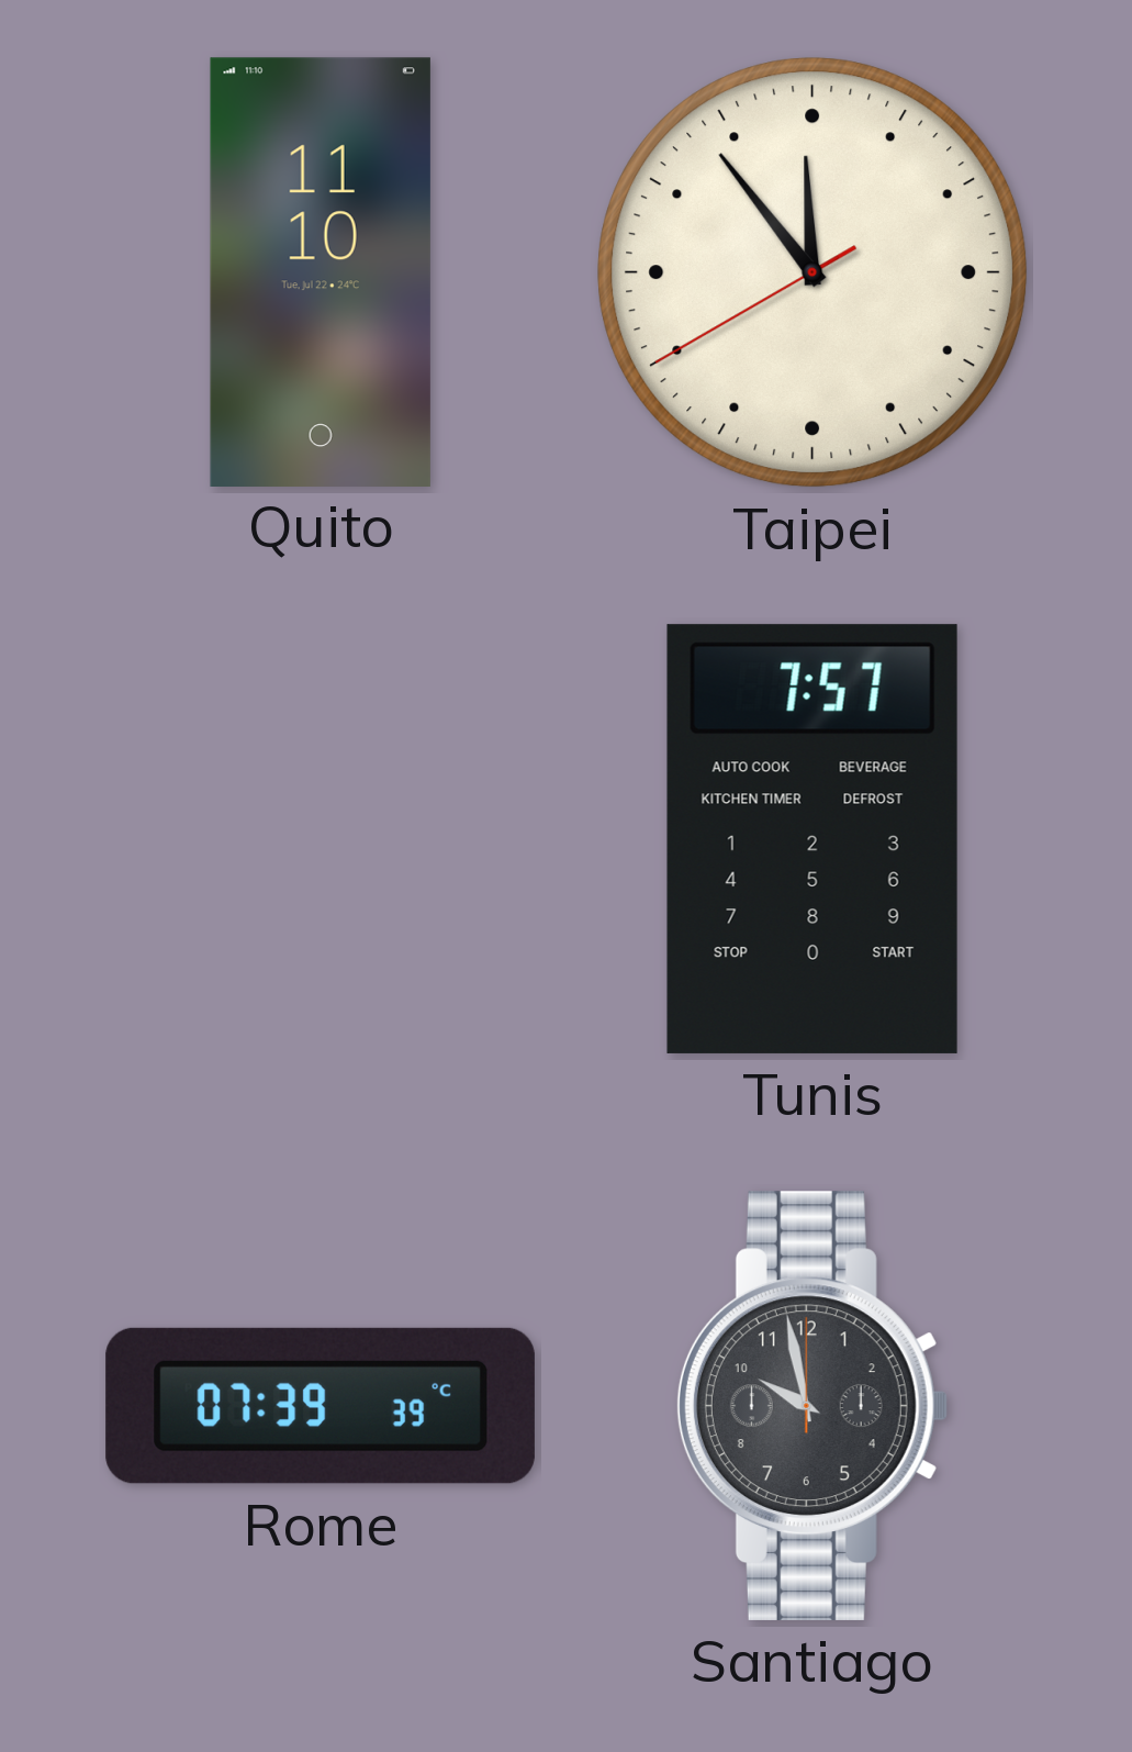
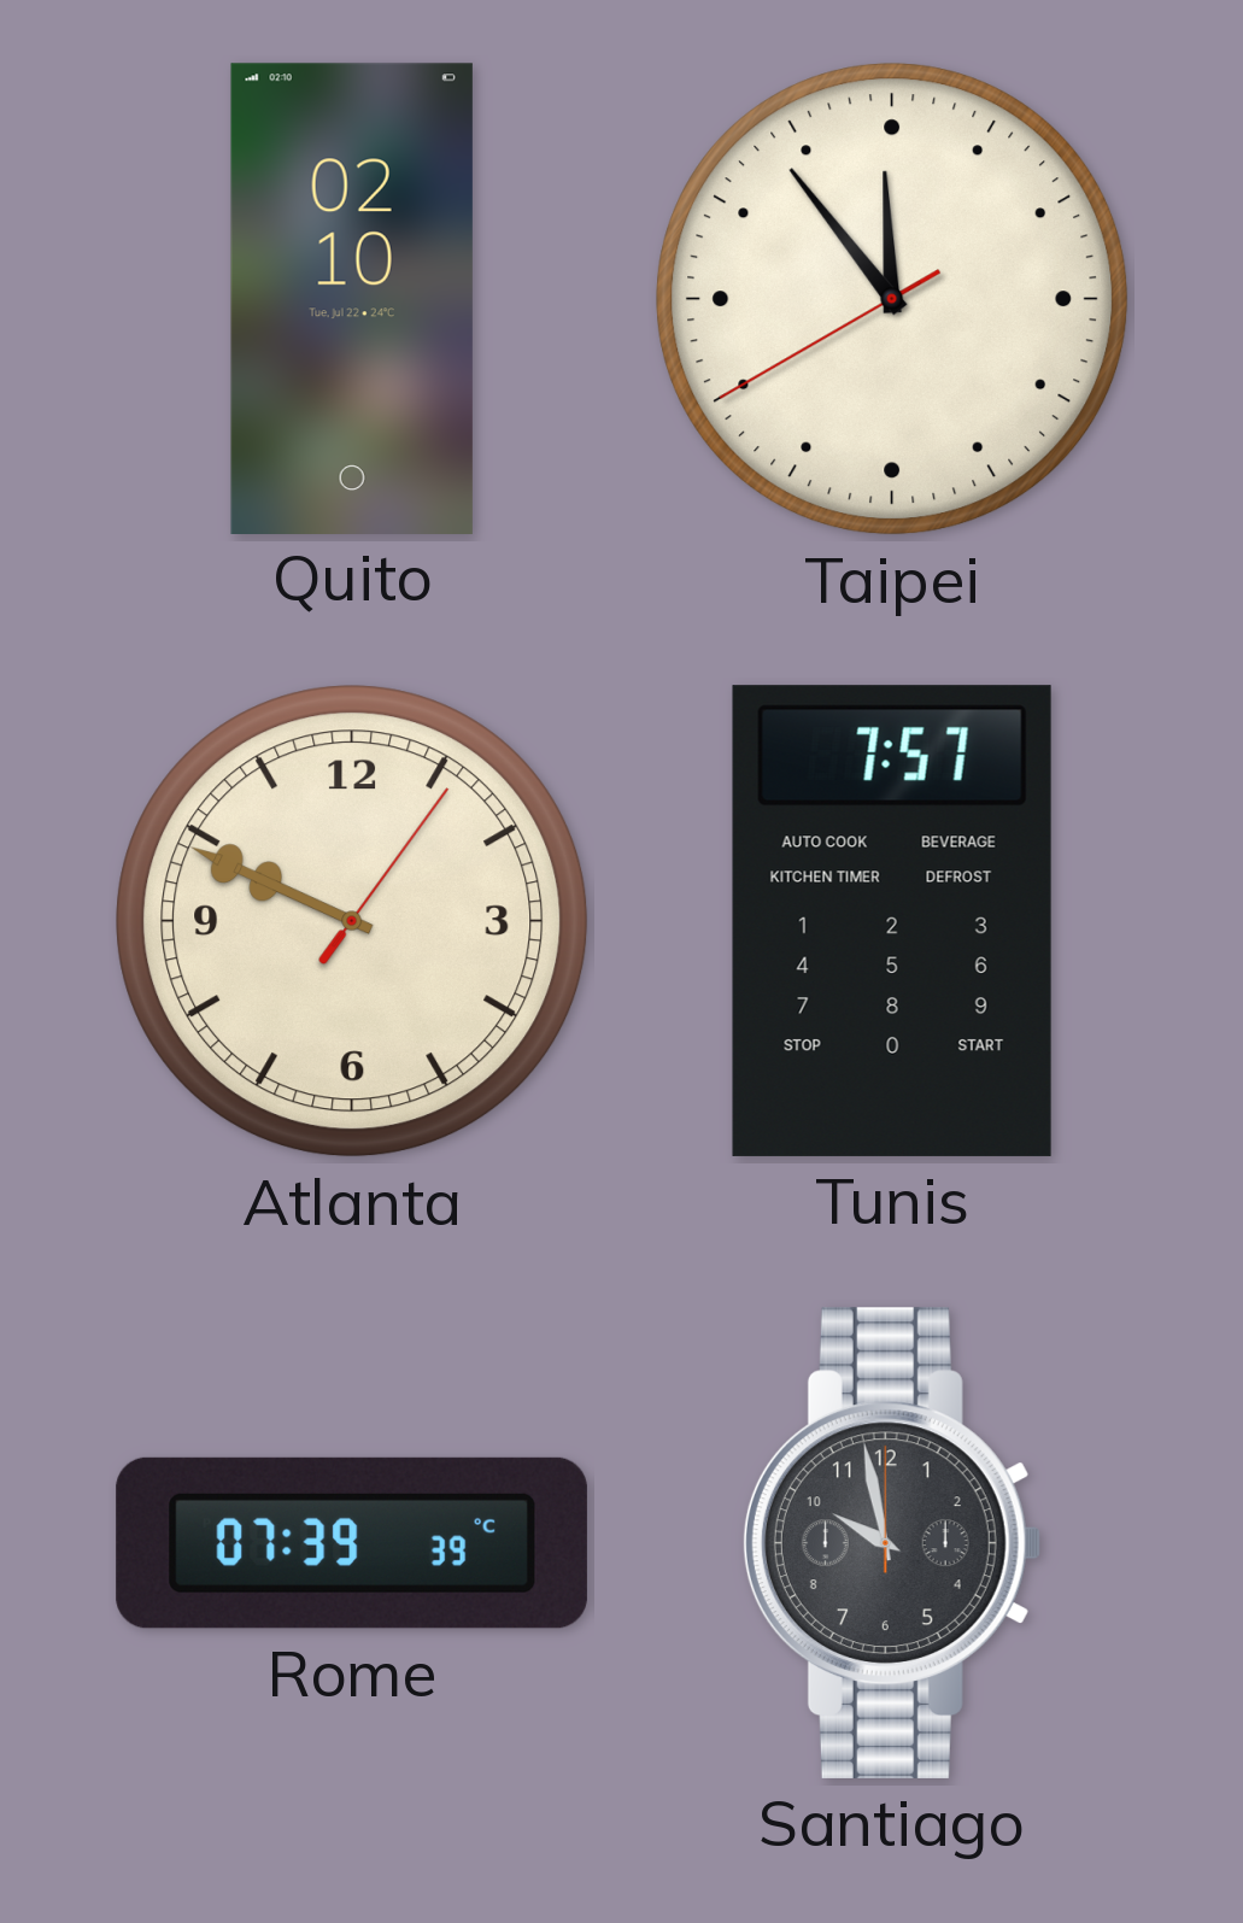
Quito: 11:10 -> 02:10
Atlanta: none -> 9:49
